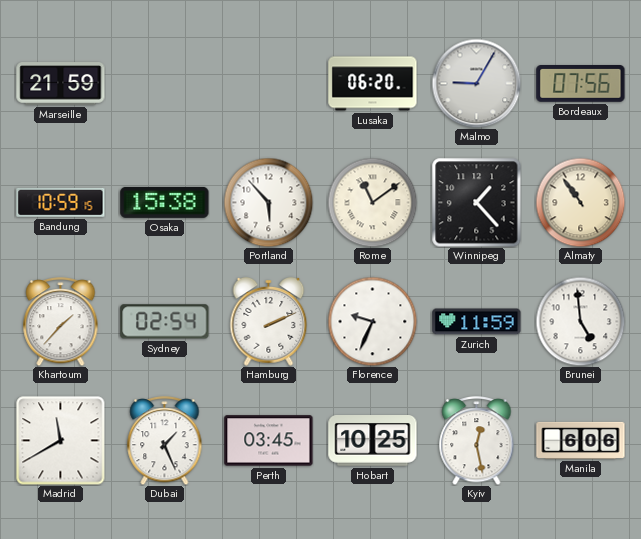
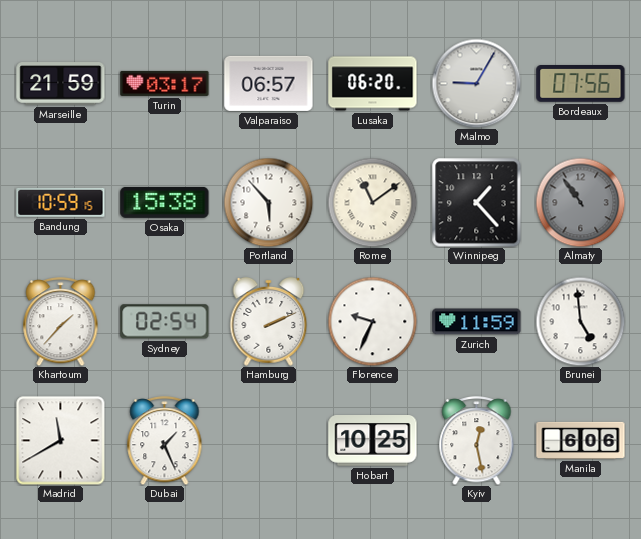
Turin: none -> 03:17
Valparaiso: none -> 06:57
Almaty dial: cream -> grey
Perth: 03:45 -> none
